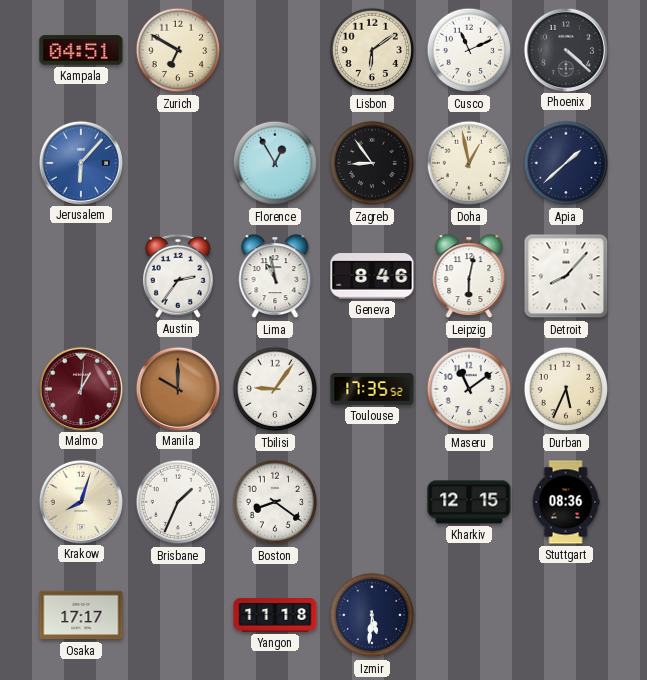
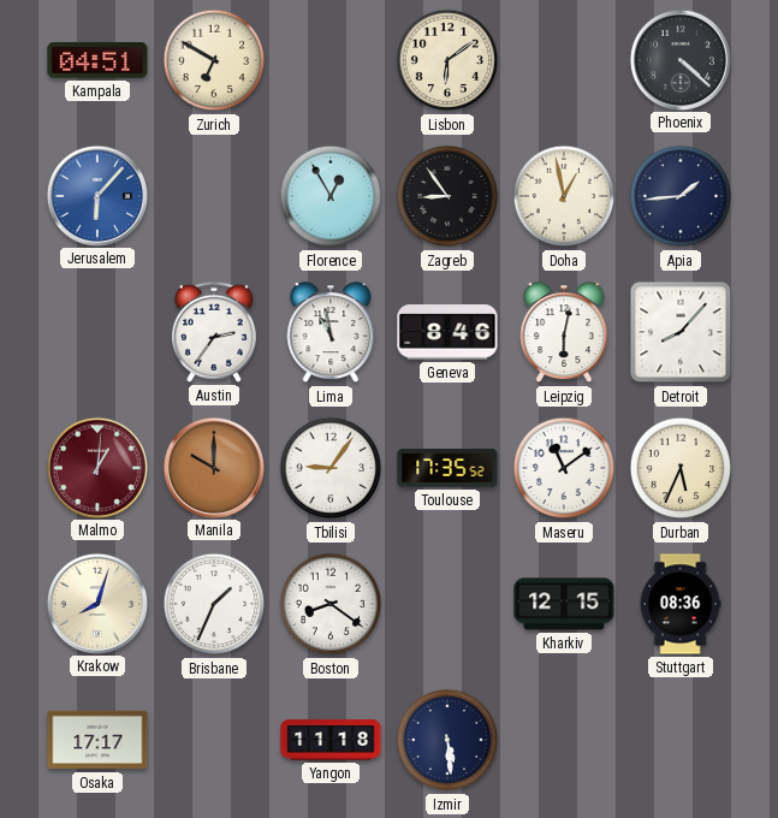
Cusco: 11:11 -> none
Apia: 1:38 -> 1:44
Izmir: 5:31 -> 5:29
